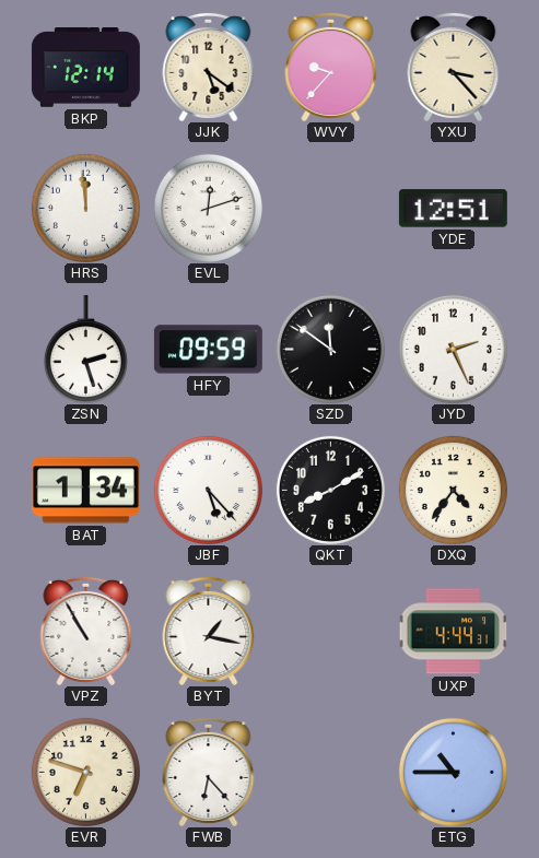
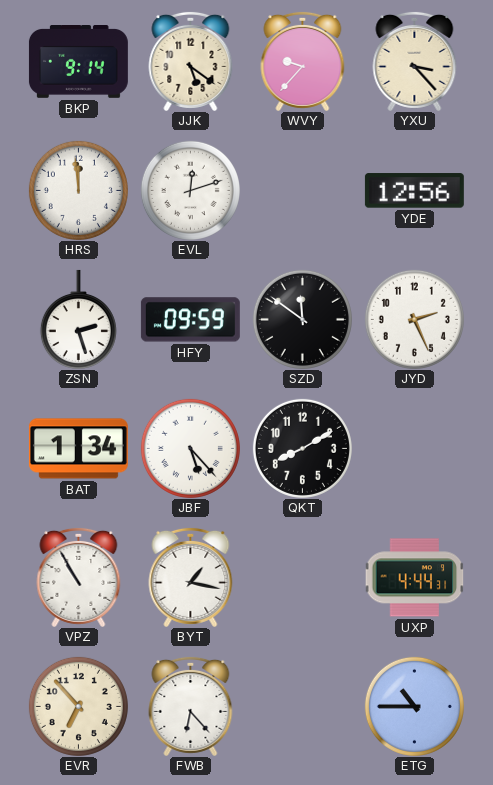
BKP: 12:14 -> 9:14
YDE: 12:51 -> 12:56
DXQ: 4:36 -> none
EVR: 6:48 -> 6:53
